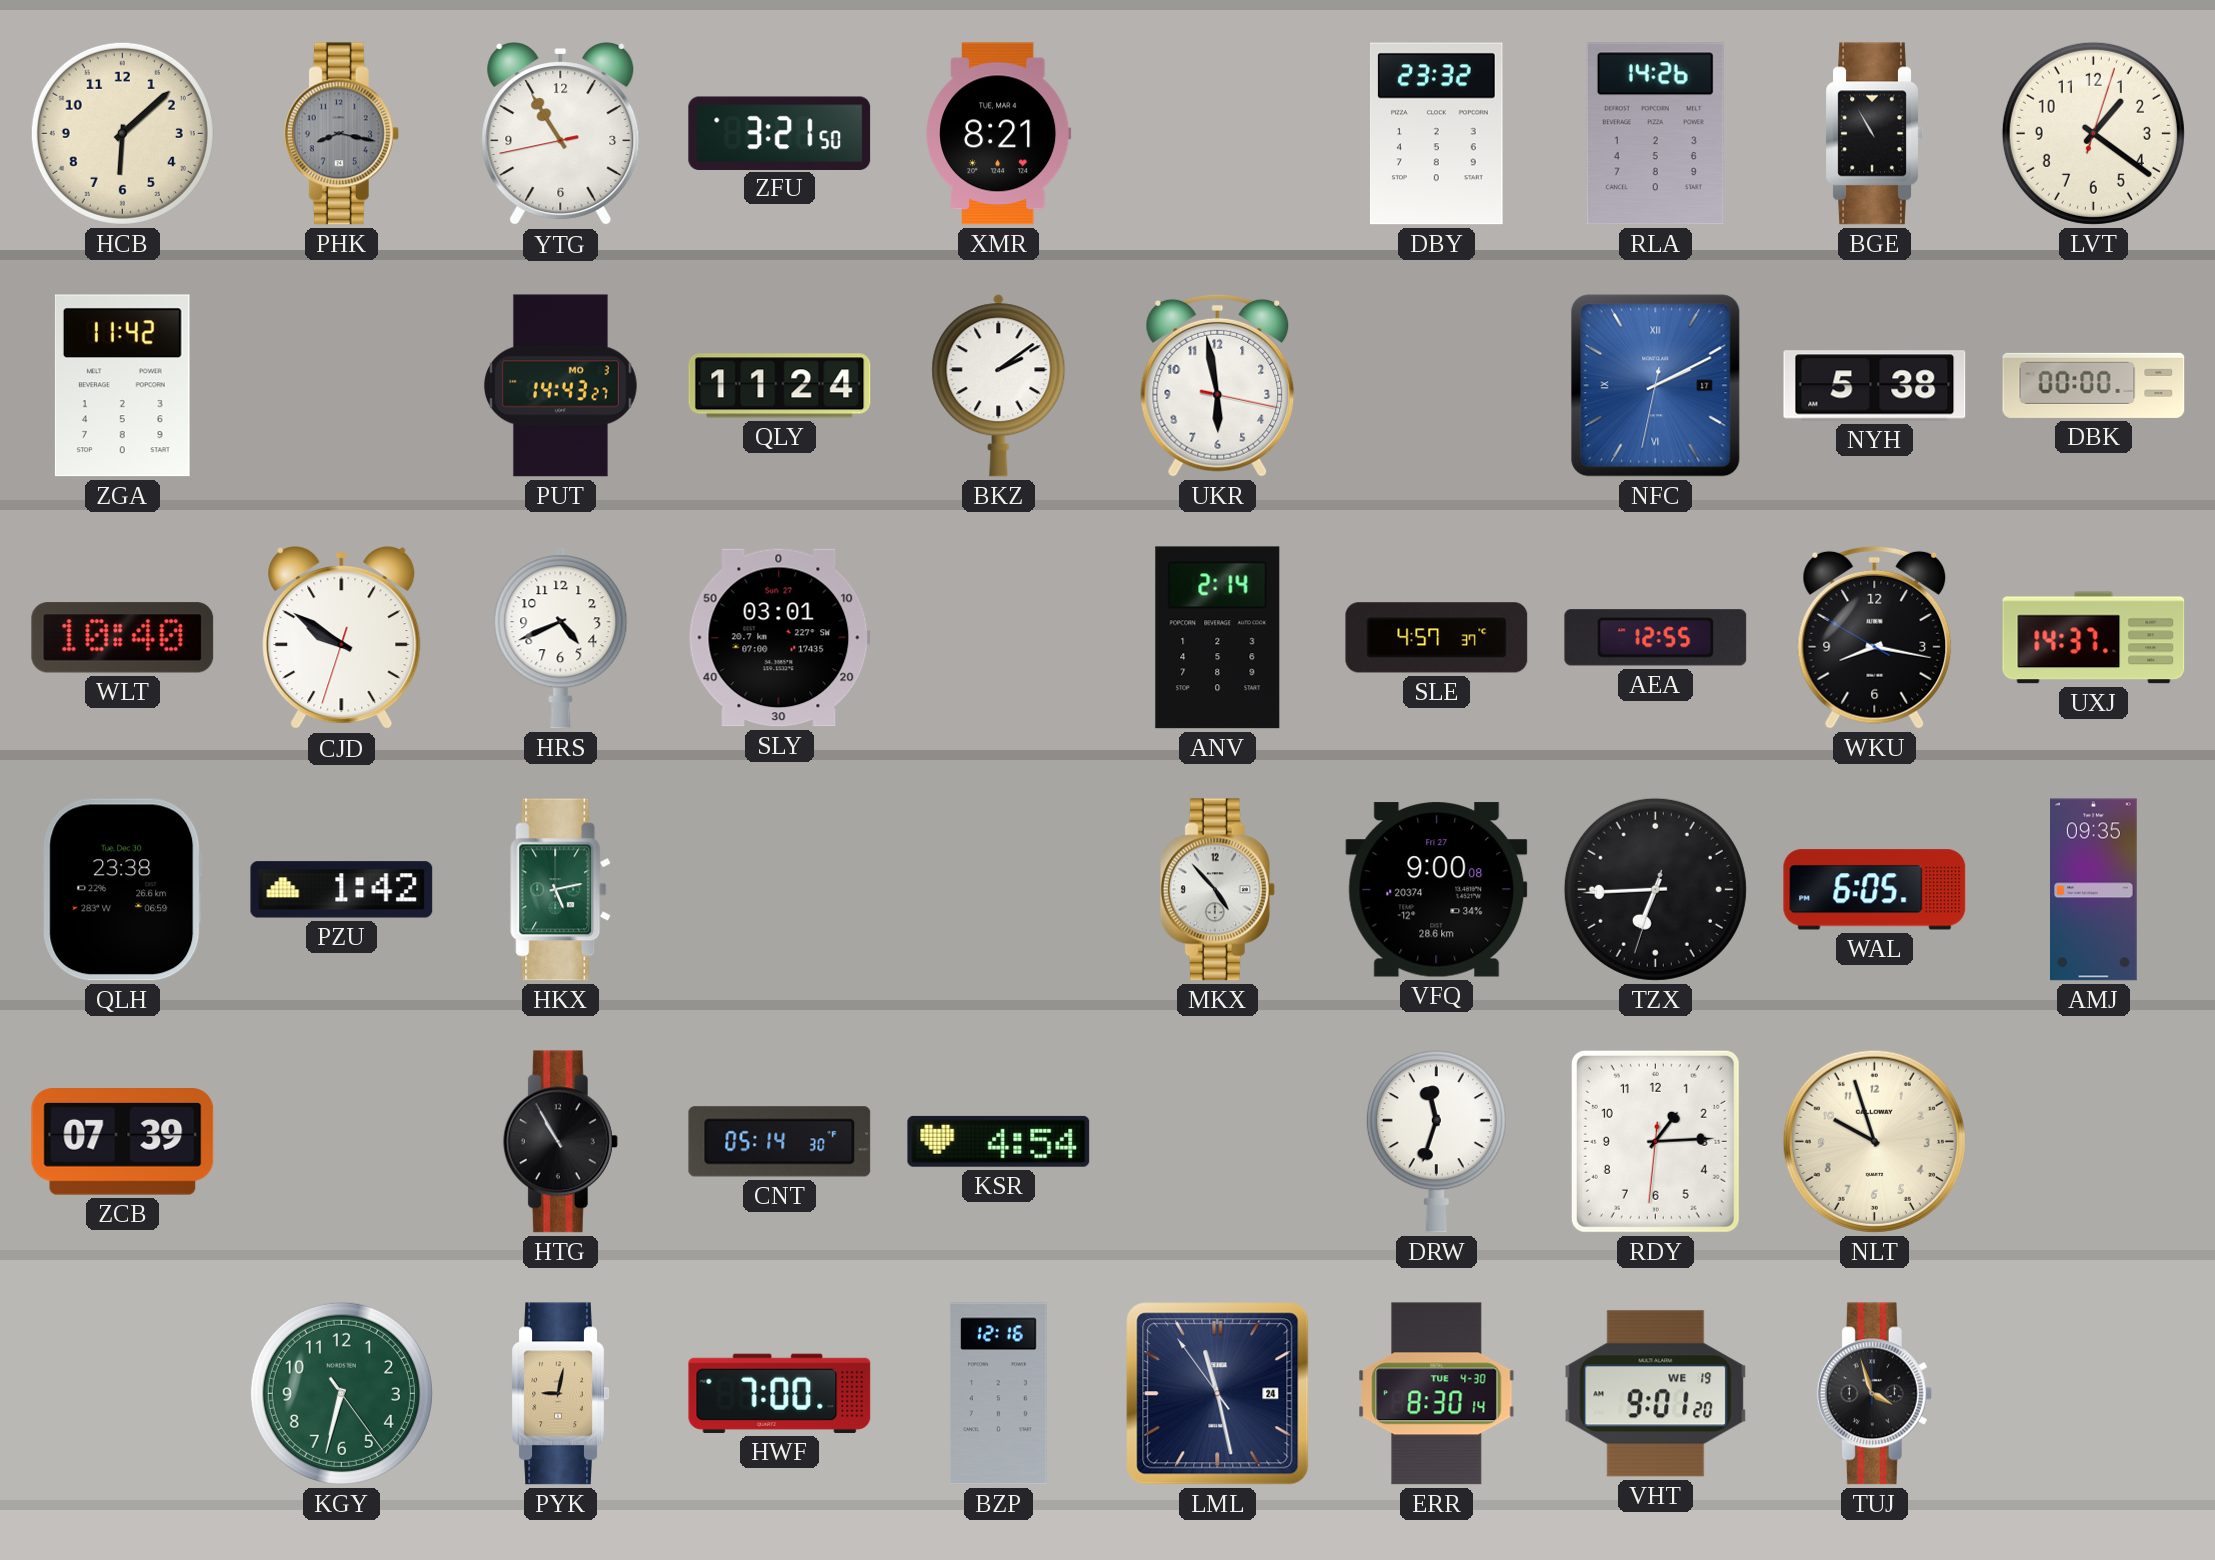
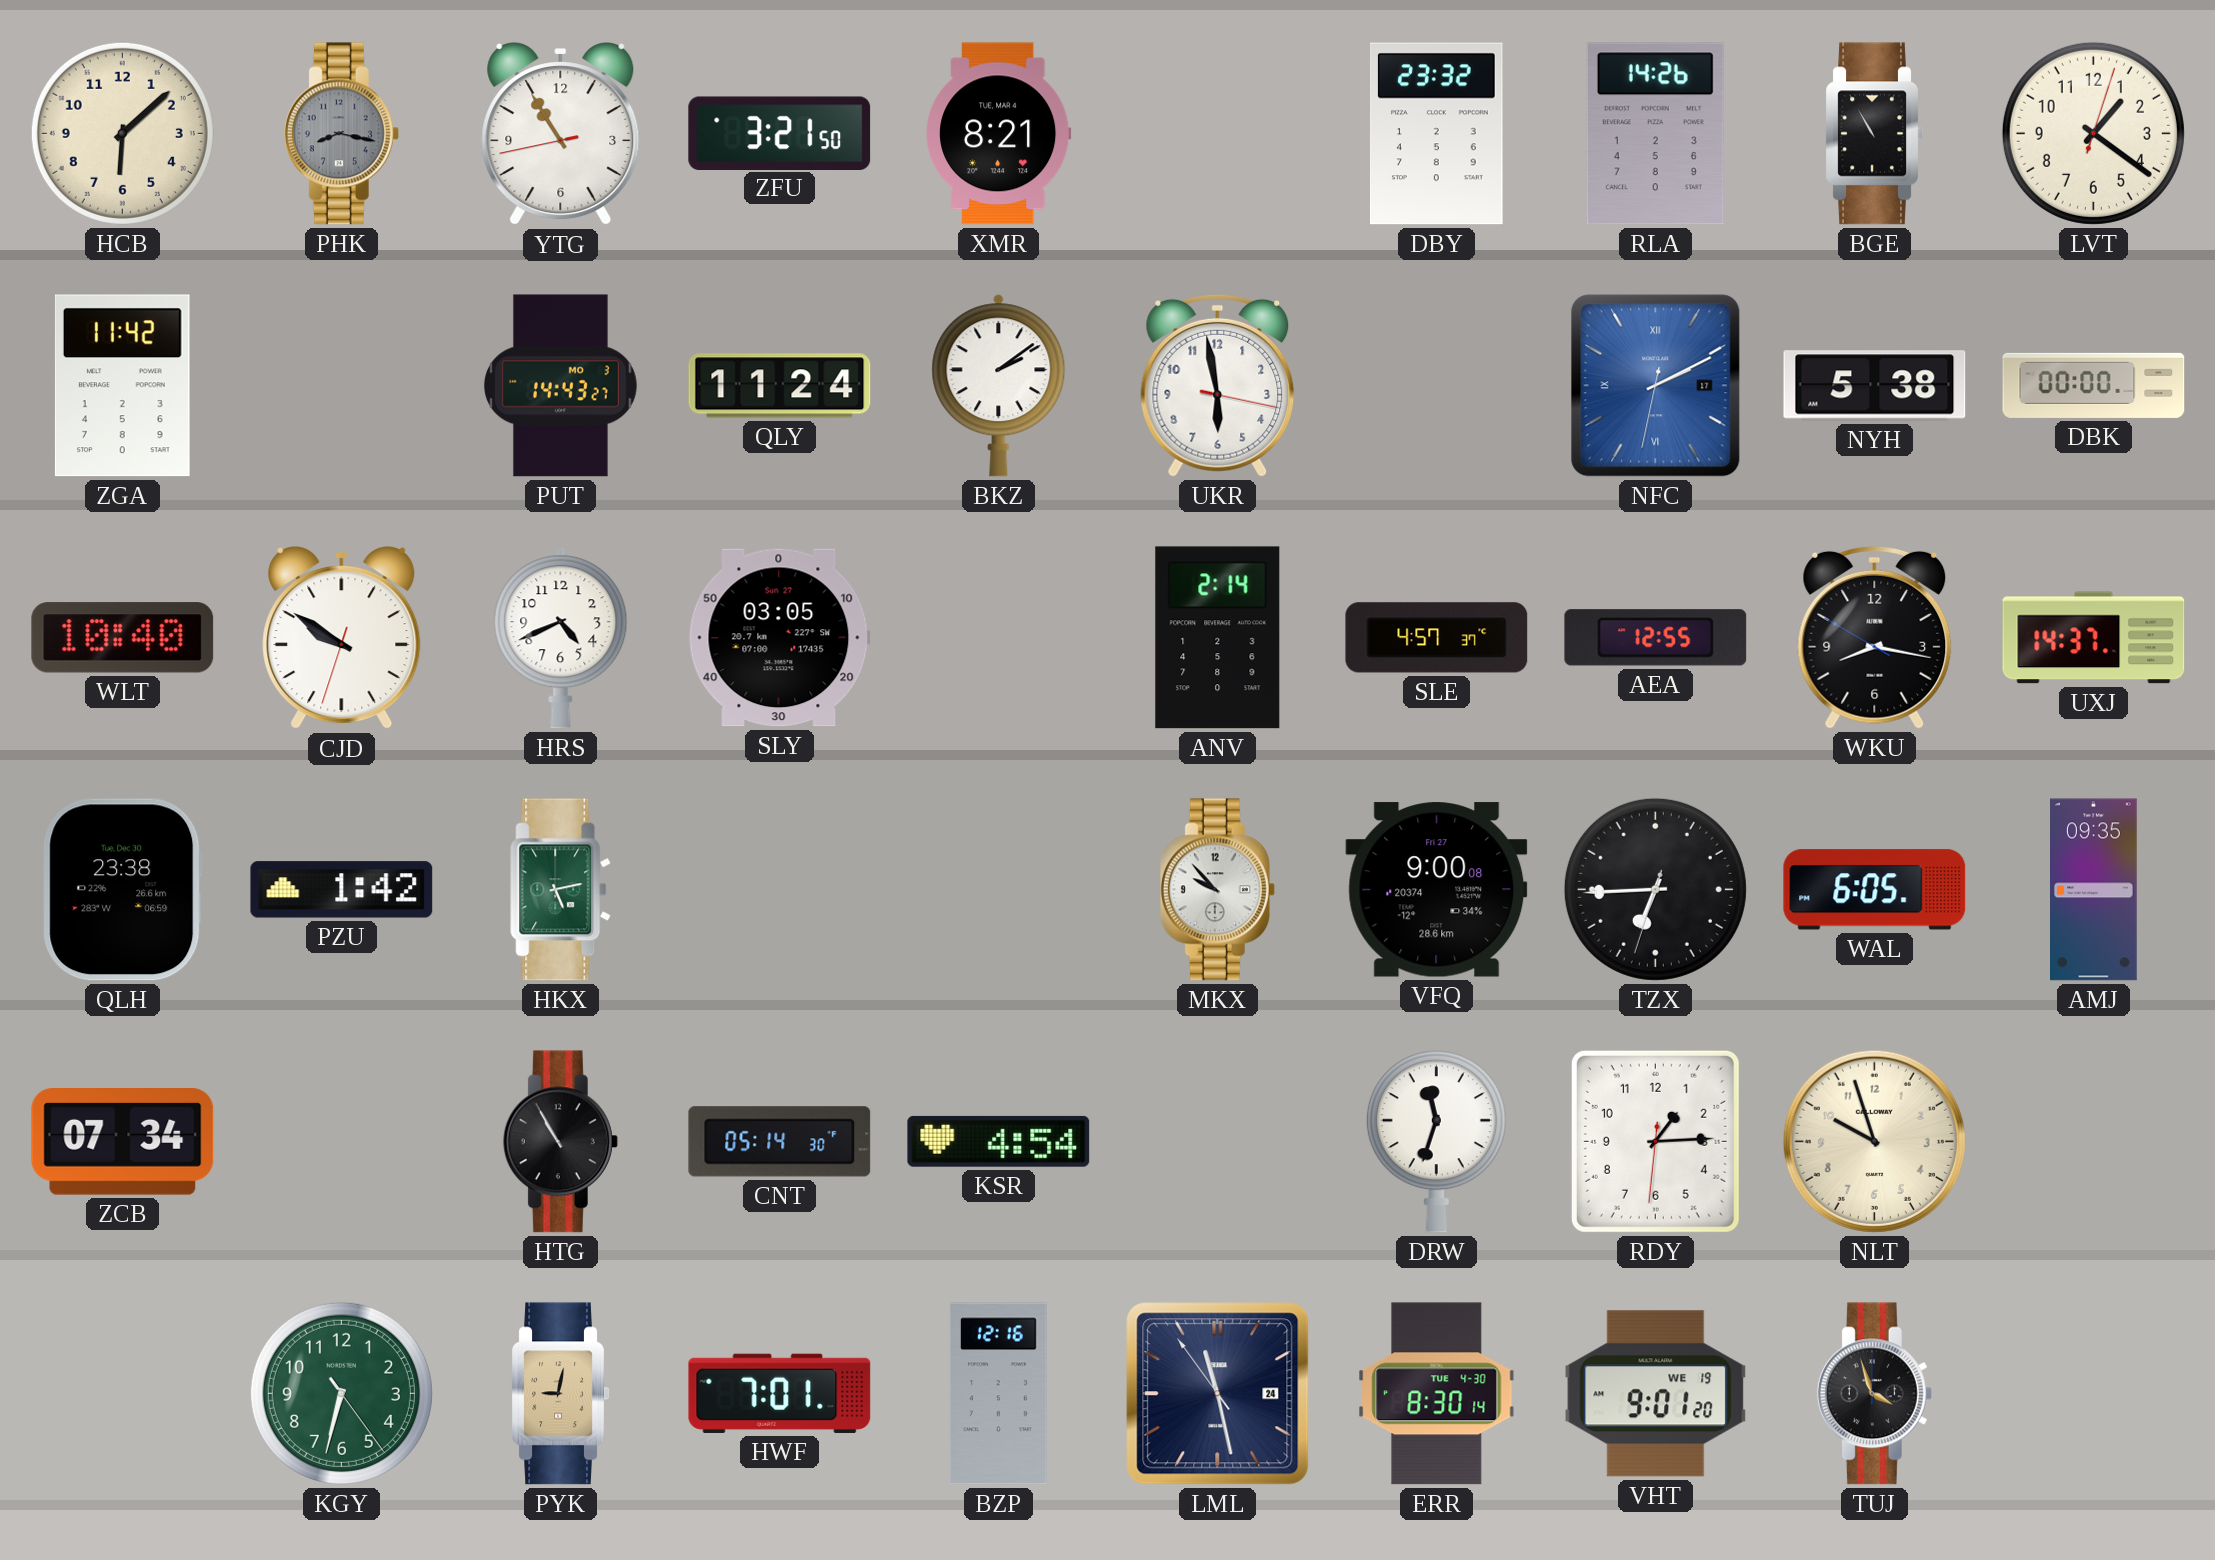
SLY: 03:01 -> 03:05
MKX: 4:53 -> 9:53
ZCB: 07:39 -> 07:34
HWF: 7:00 -> 7:01
